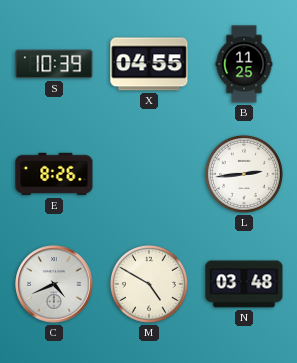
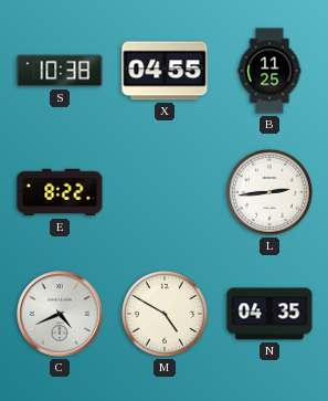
S: 10:39 -> 10:38
E: 8:26 -> 8:22
N: 03:48 -> 04:35
